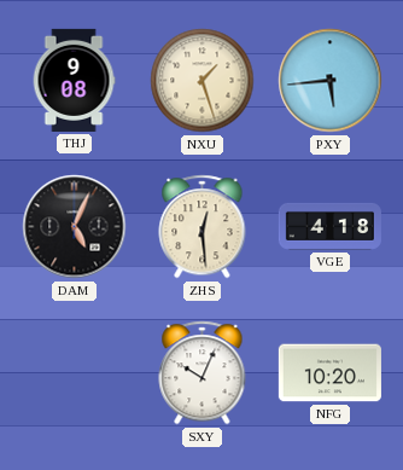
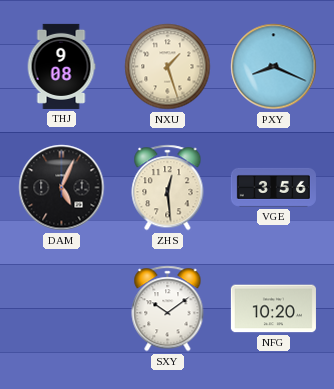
PXY: 5:44 -> 8:19
VGE: 4:18 -> 3:56
SXY: 10:04 -> 10:09
